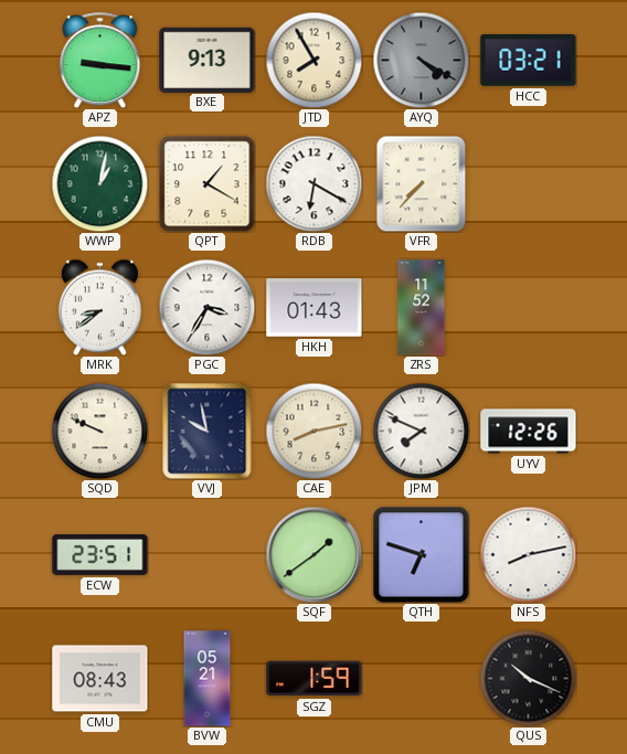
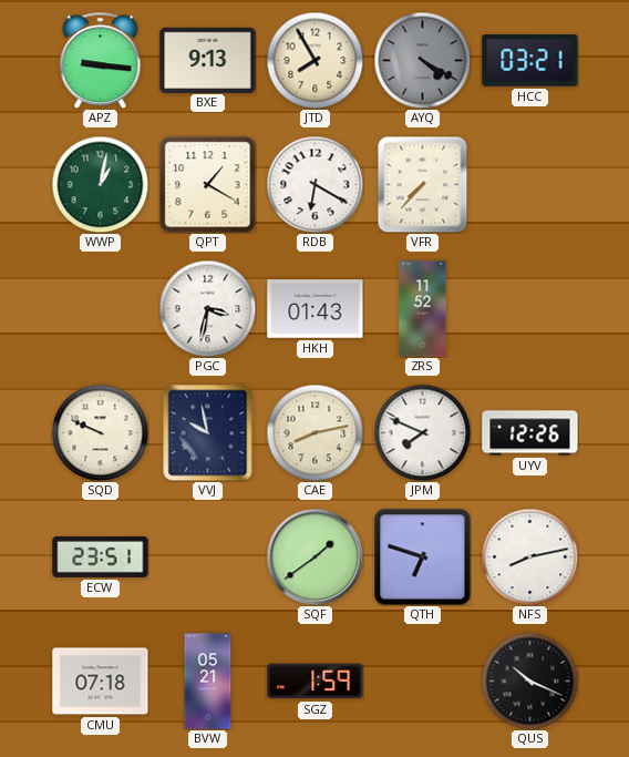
MRK: 8:39 -> none
PGC: 3:35 -> 3:32
CMU: 08:43 -> 07:18
